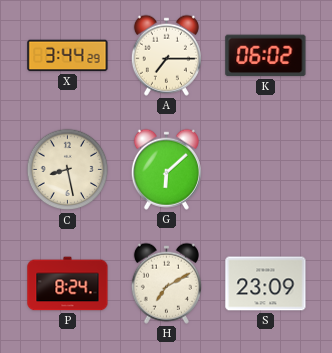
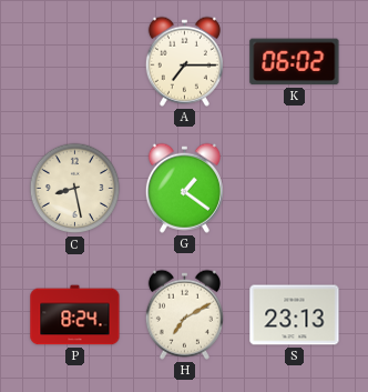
X: 3:44 -> none
G: 6:08 -> 1:21
S: 23:09 -> 23:13
